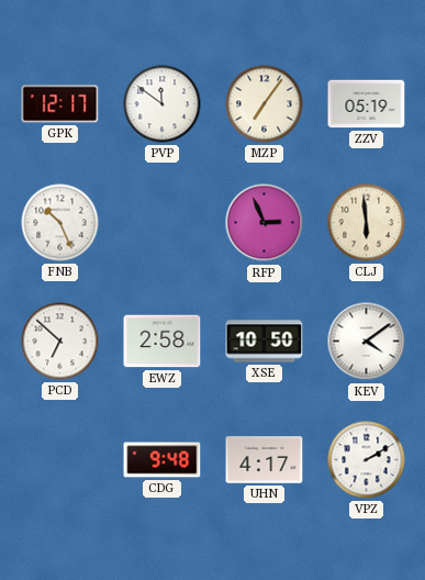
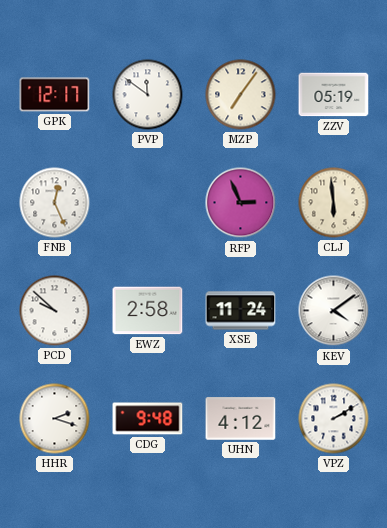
FNB: 10:26 -> 12:26
PCD: 6:52 -> 9:52
XSE: 10:50 -> 11:24
HHR: none -> 2:18
UHN: 4:17 -> 4:12
